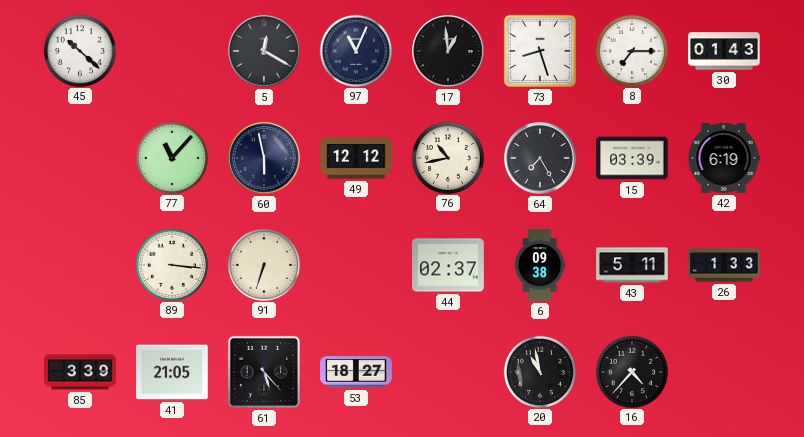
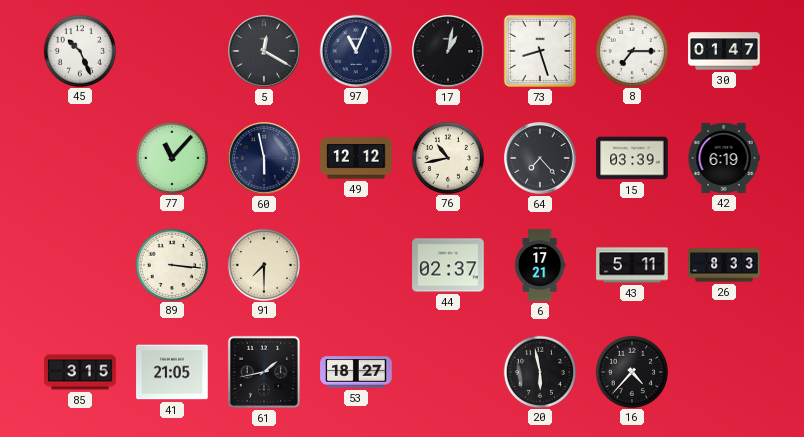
45: 10:22 -> 10:26
17: 12:59 -> 1:02
30: 01:43 -> 01:47
64: 7:25 -> 7:23
91: 6:33 -> 7:30
6: 09:38 -> 17:21
26: 1:33 -> 8:33
85: 3:39 -> 3:15
61: 5:23 -> 1:43
20: 10:58 -> 5:58
